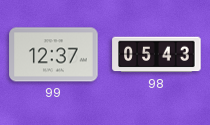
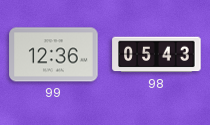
99: 12:37 -> 12:36
